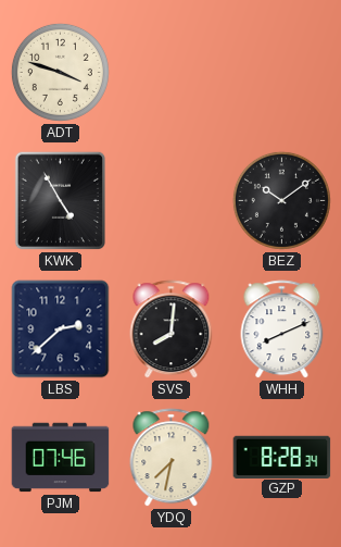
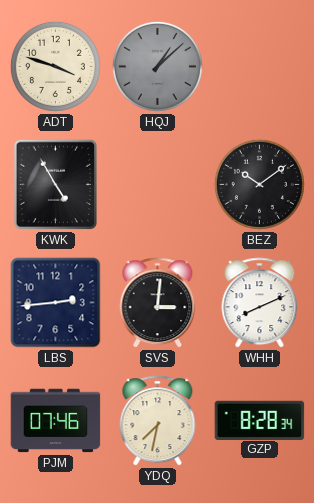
HQJ: none -> 1:08
LBS: 2:38 -> 2:44
SVS: 8:01 -> 3:01
